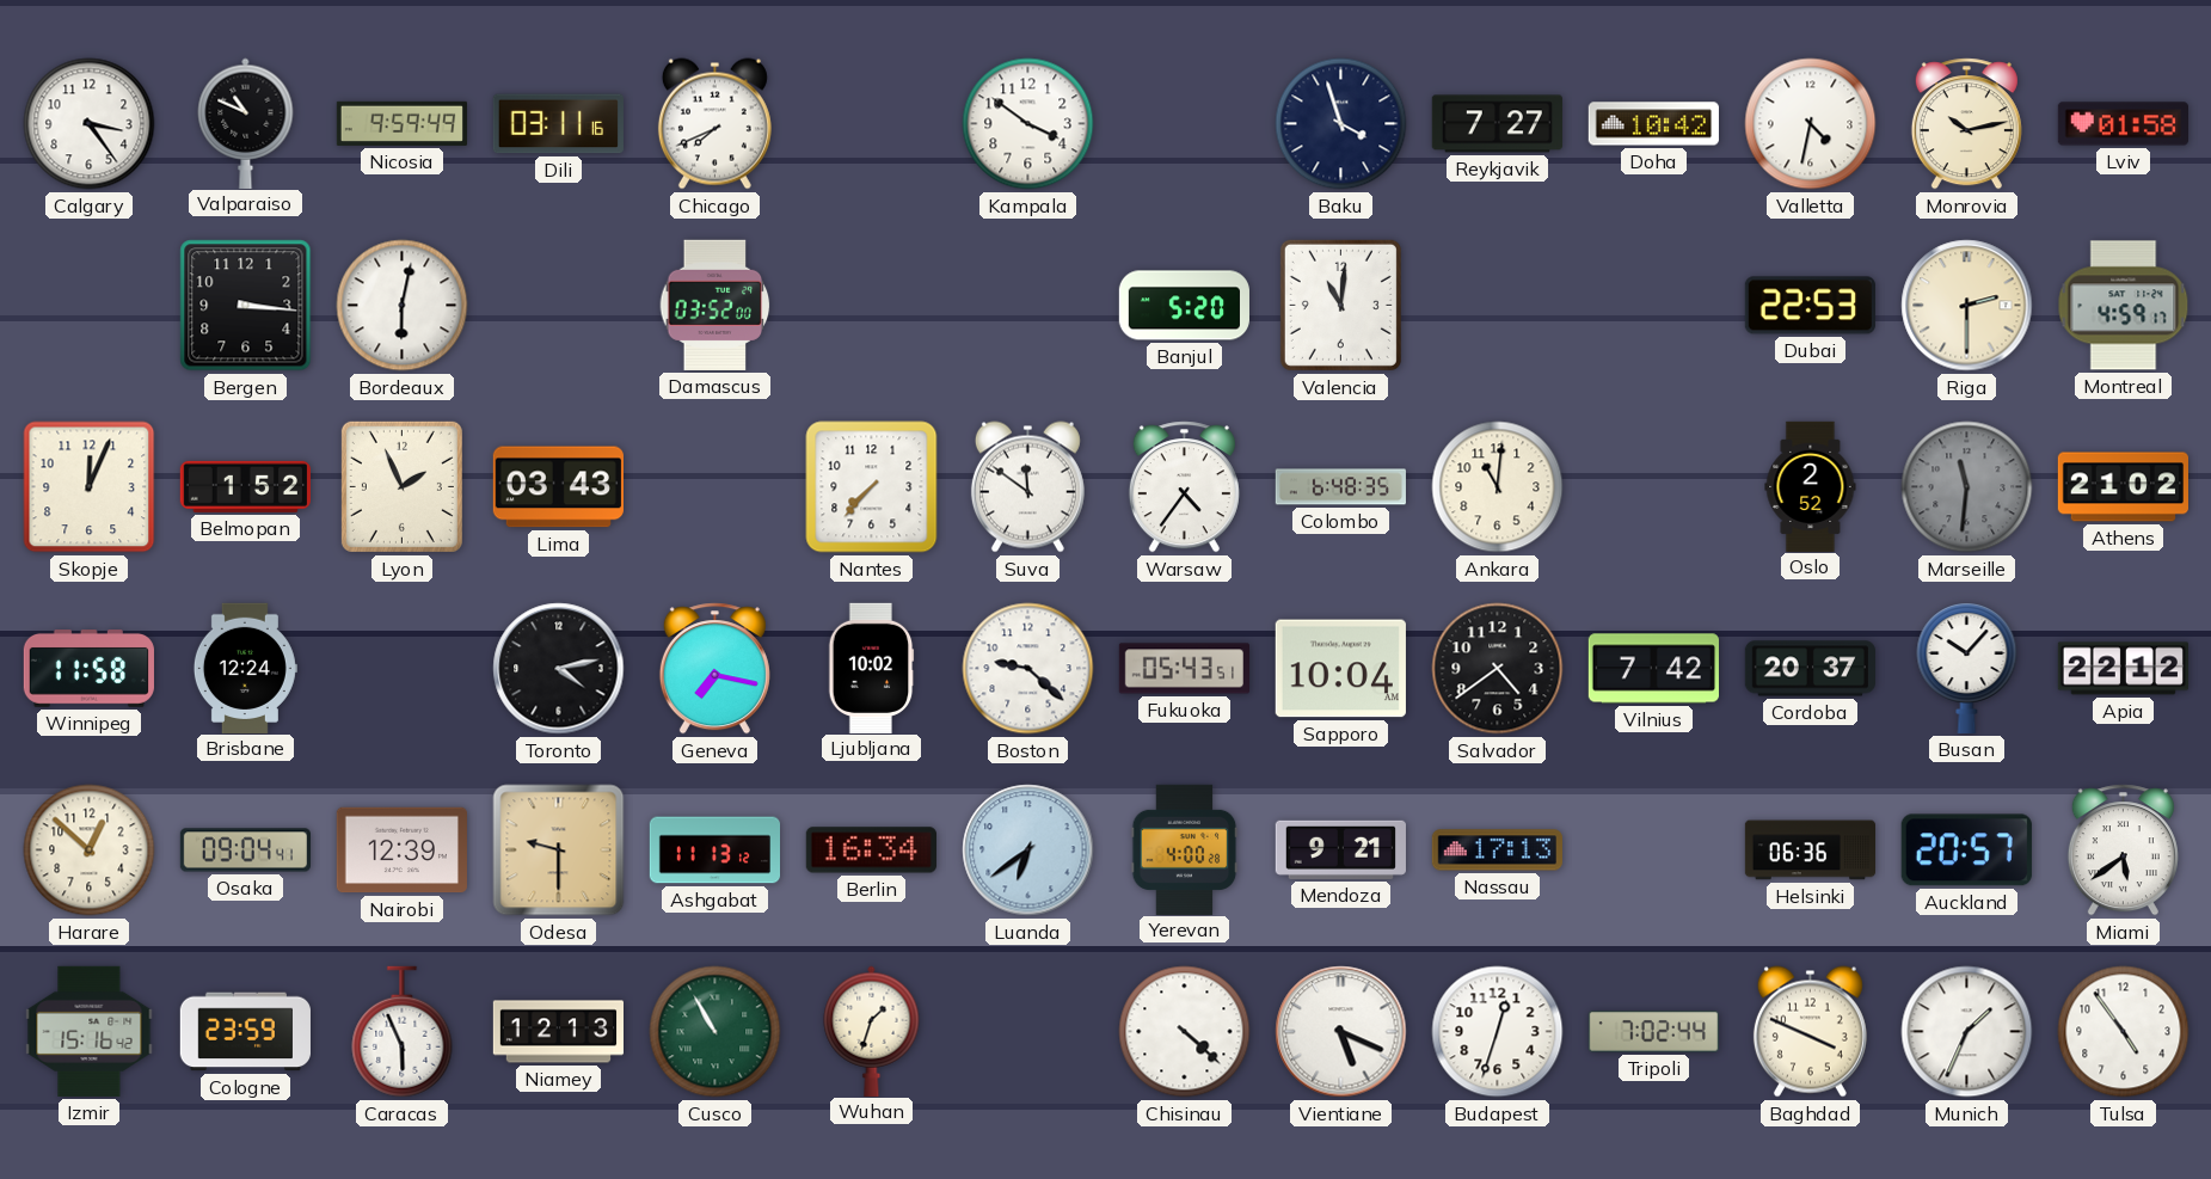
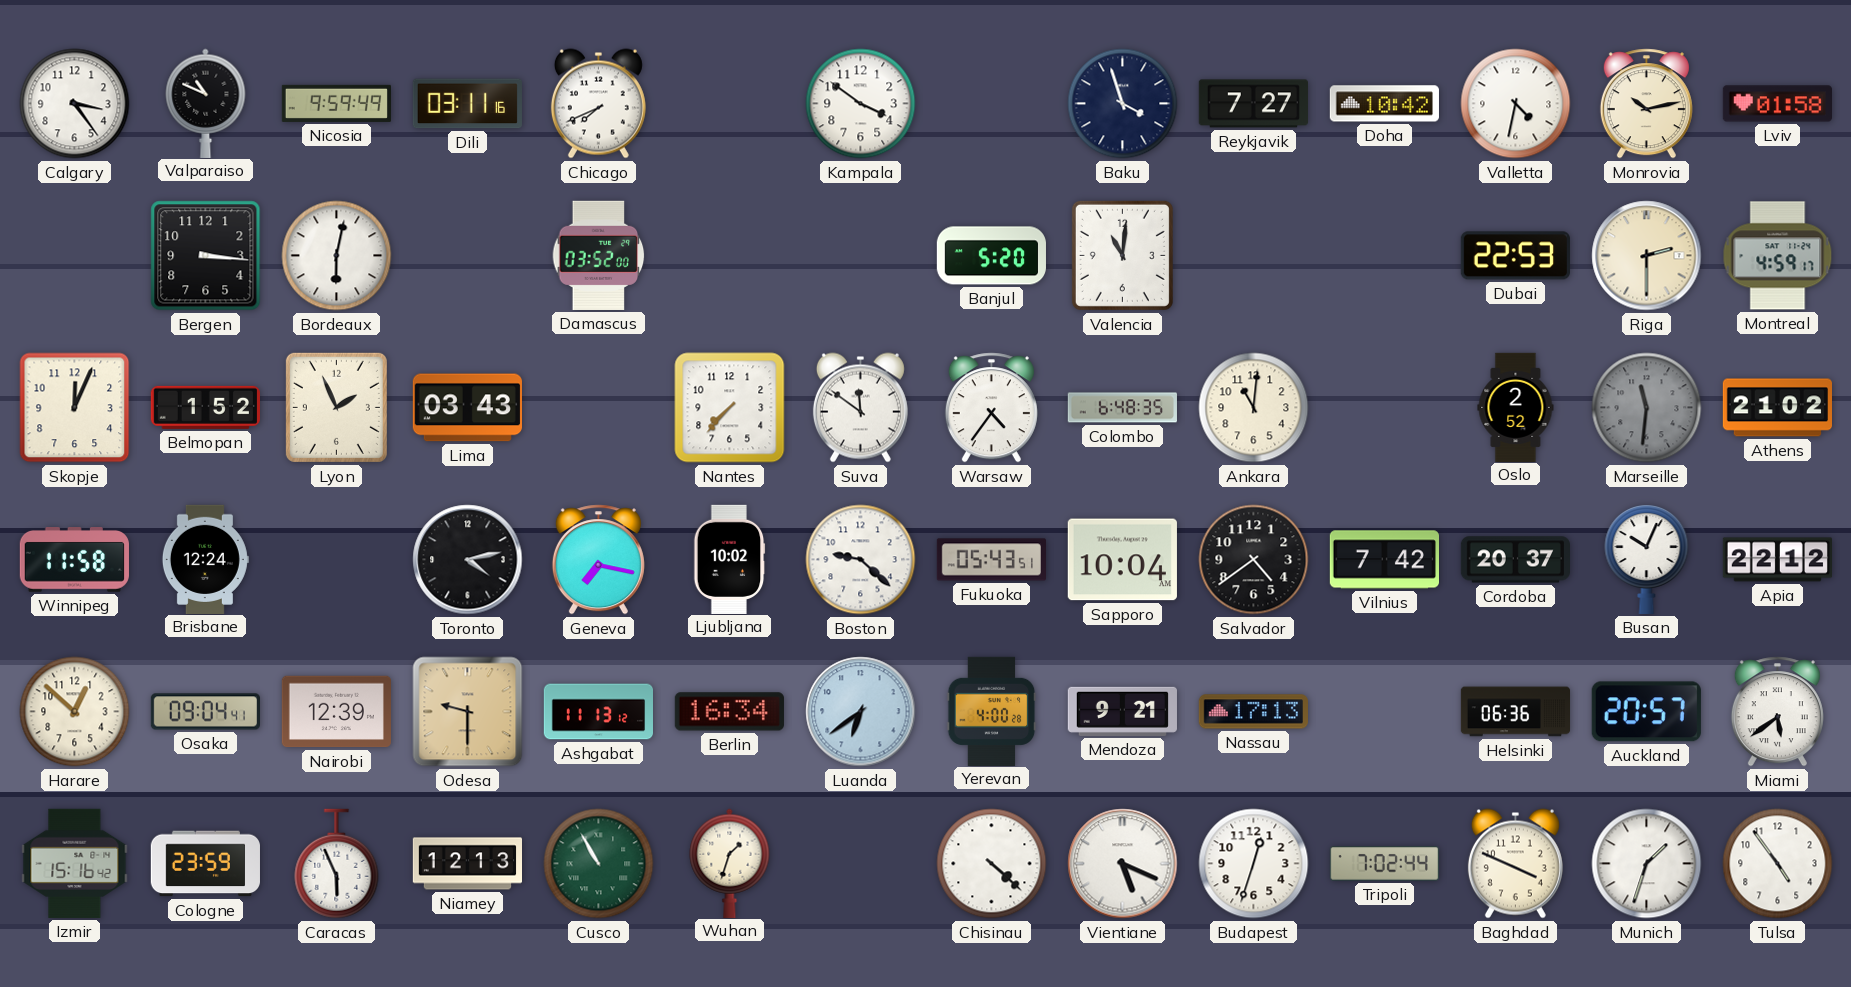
Busan: 10:07 -> 10:04
Munich: 1:34 -> 1:33
